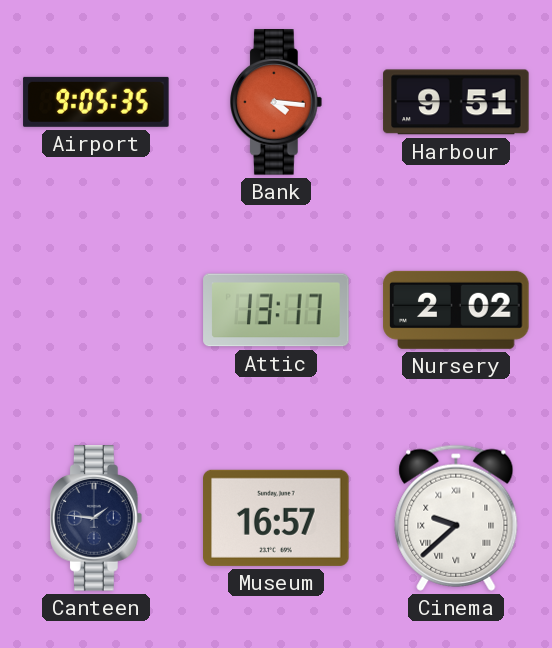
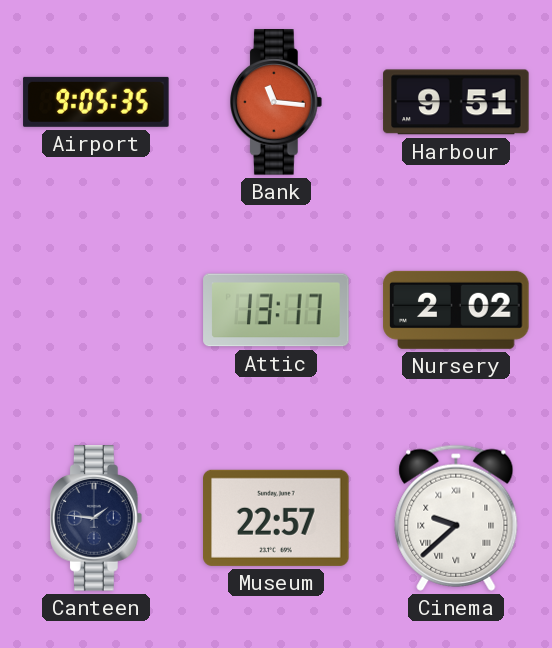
Bank: 4:16 -> 11:16
Museum: 16:57 -> 22:57
